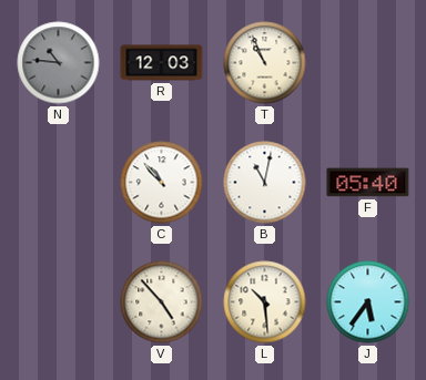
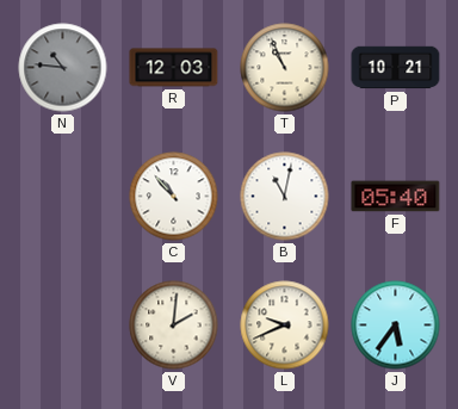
P: none -> 10:21
V: 4:53 -> 2:01
L: 10:29 -> 9:41
